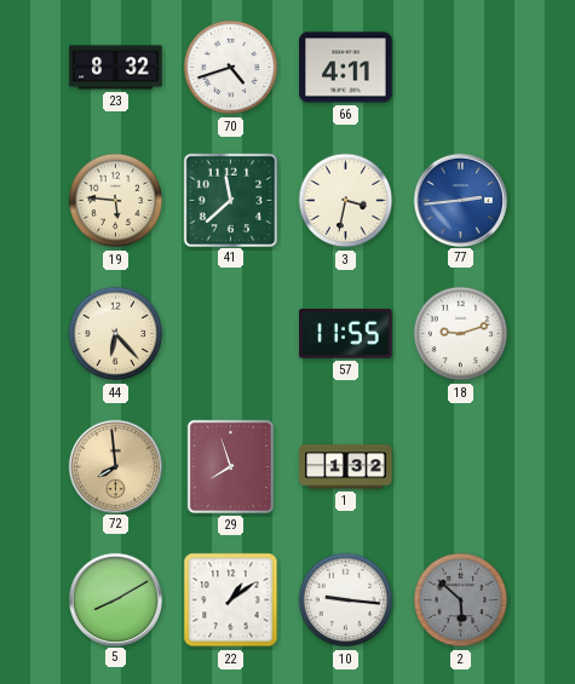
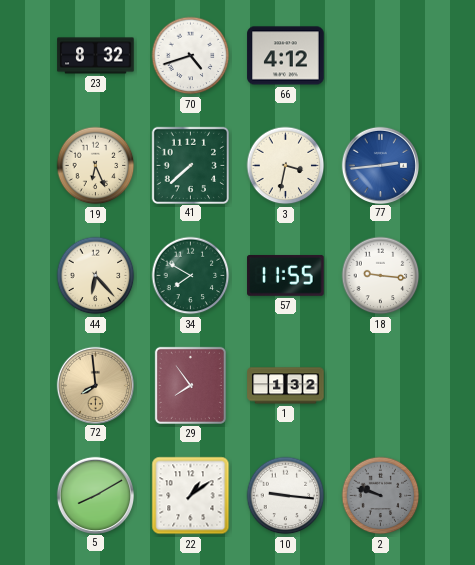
66: 4:11 -> 4:12
19: 5:46 -> 6:26
41: 11:38 -> 7:38
34: none -> 7:50
18: 9:12 -> 9:16
29: 7:57 -> 7:54
2: 5:52 -> 9:48
